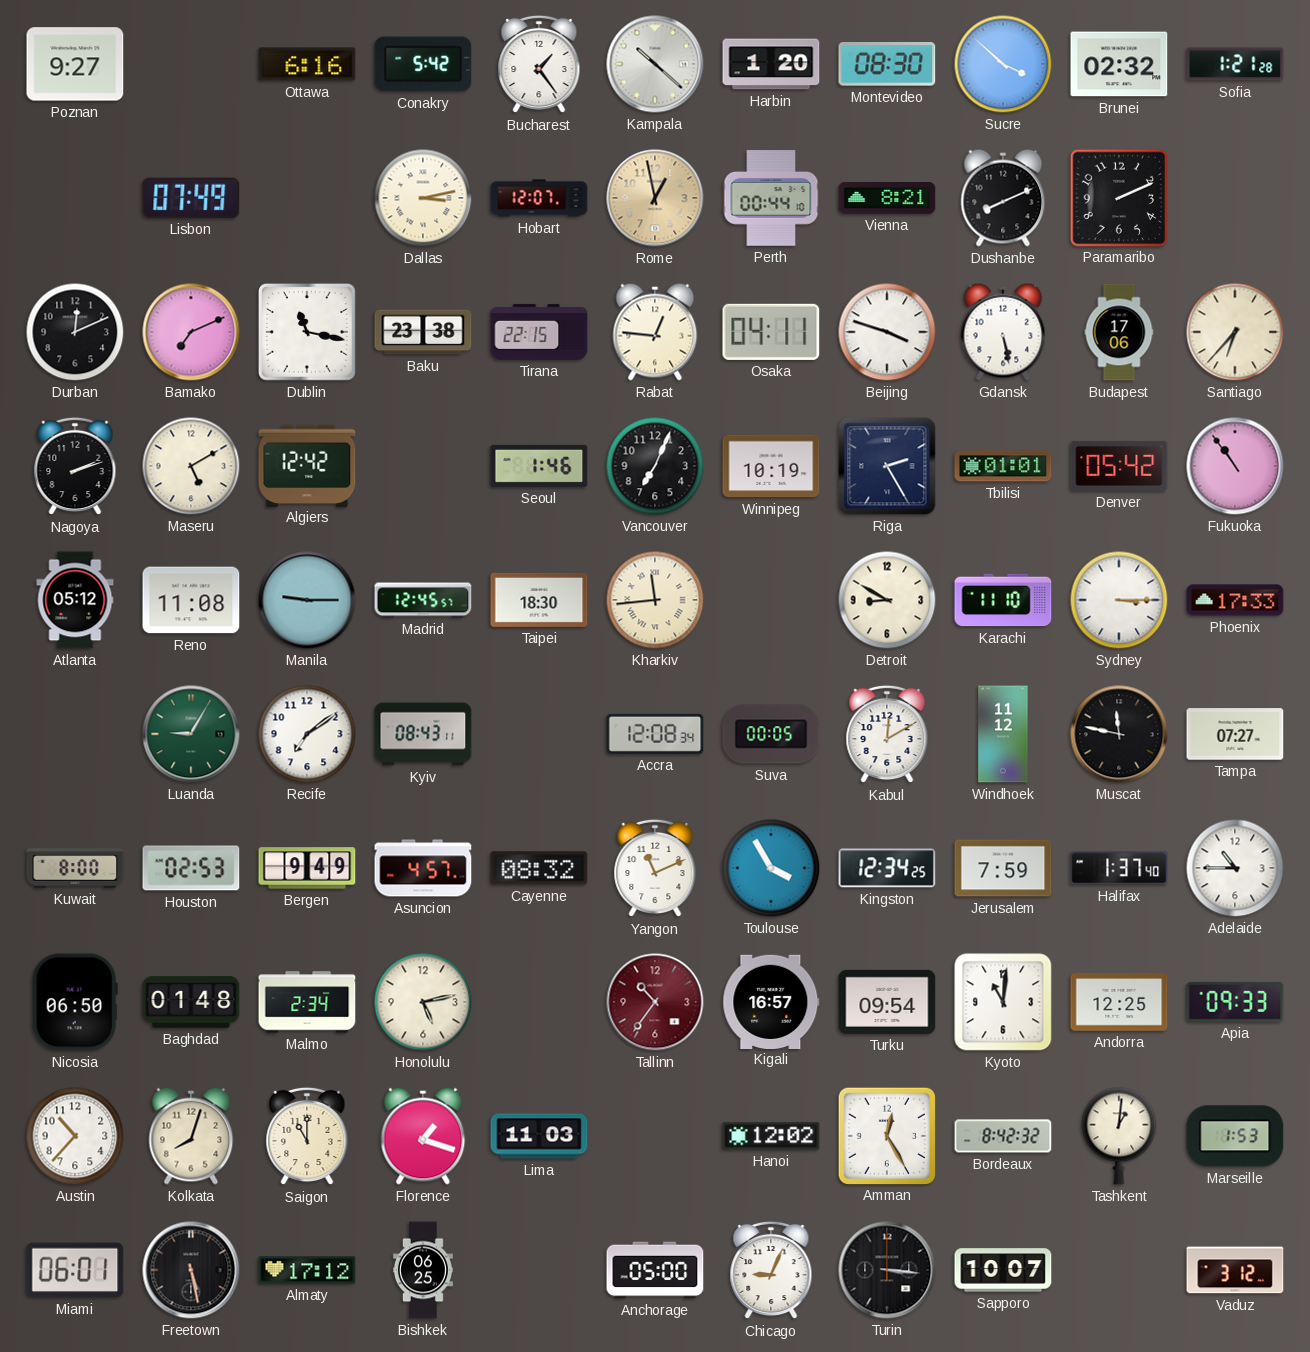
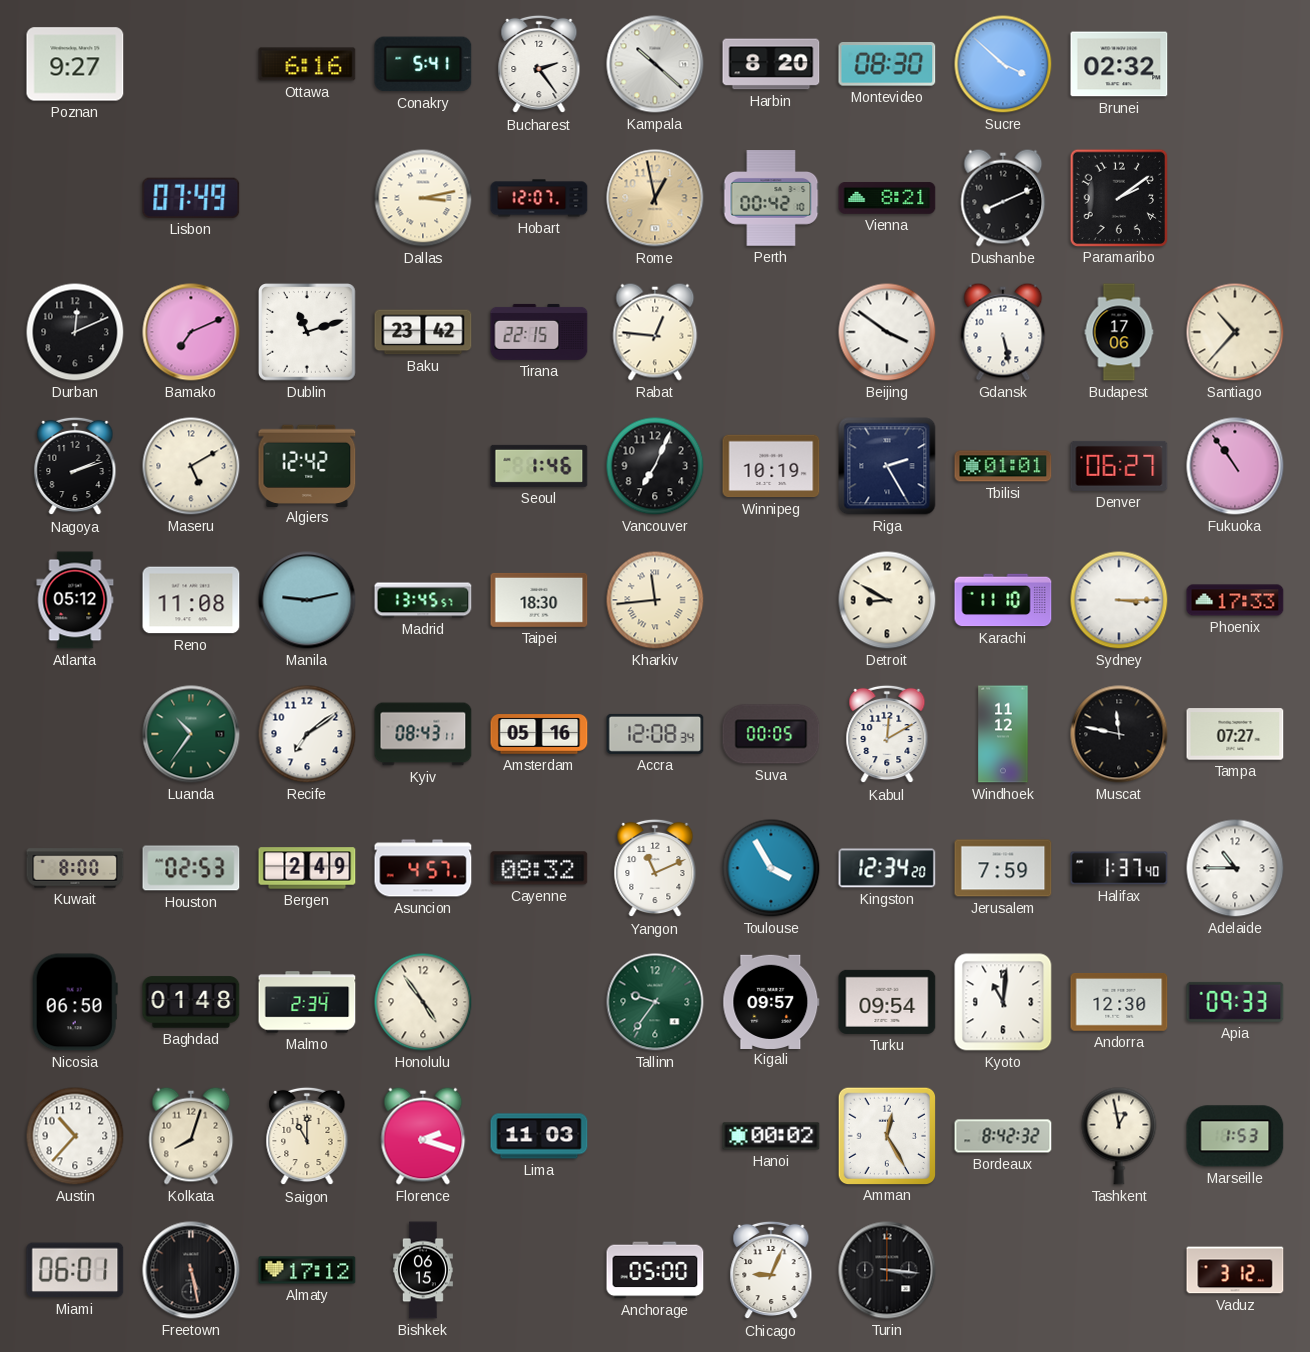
Conakry: 5:42 -> 5:41
Bucharest: 1:24 -> 2:24
Harbin: 1:20 -> 8:20
Sofia: 1:21 -> none
Perth: 00:44 -> 00:42
Paramaribo: 2:11 -> 2:09
Dublin: 11:17 -> 11:12
Baku: 23:38 -> 23:42
Osaka: 04:11 -> none
Beijing: 3:48 -> 3:51
Santiago: 6:37 -> 10:37
Denver: 05:42 -> 06:27
Manila: 9:15 -> 9:13
Madrid: 12:45 -> 13:45
Luanda: 9:05 -> 10:36
Amsterdam: none -> 05:16
Bergen: 9:49 -> 2:49
Kingston: 12:34:25 -> 12:34:20
Honolulu: 5:13 -> 4:54
Tallinn: 10:36 -> 9:36
Tallinn dial: burgundy -> green
Kigali: 16:57 -> 09:57
Andorra: 12:25 -> 12:30
Florence: 1:18 -> 2:18
Hanoi: 12:02 -> 00:02
Tashkent: 1:01 -> 12:58
Bishkek: 06:25 -> 06:15
Sapporo: 10:07 -> none
